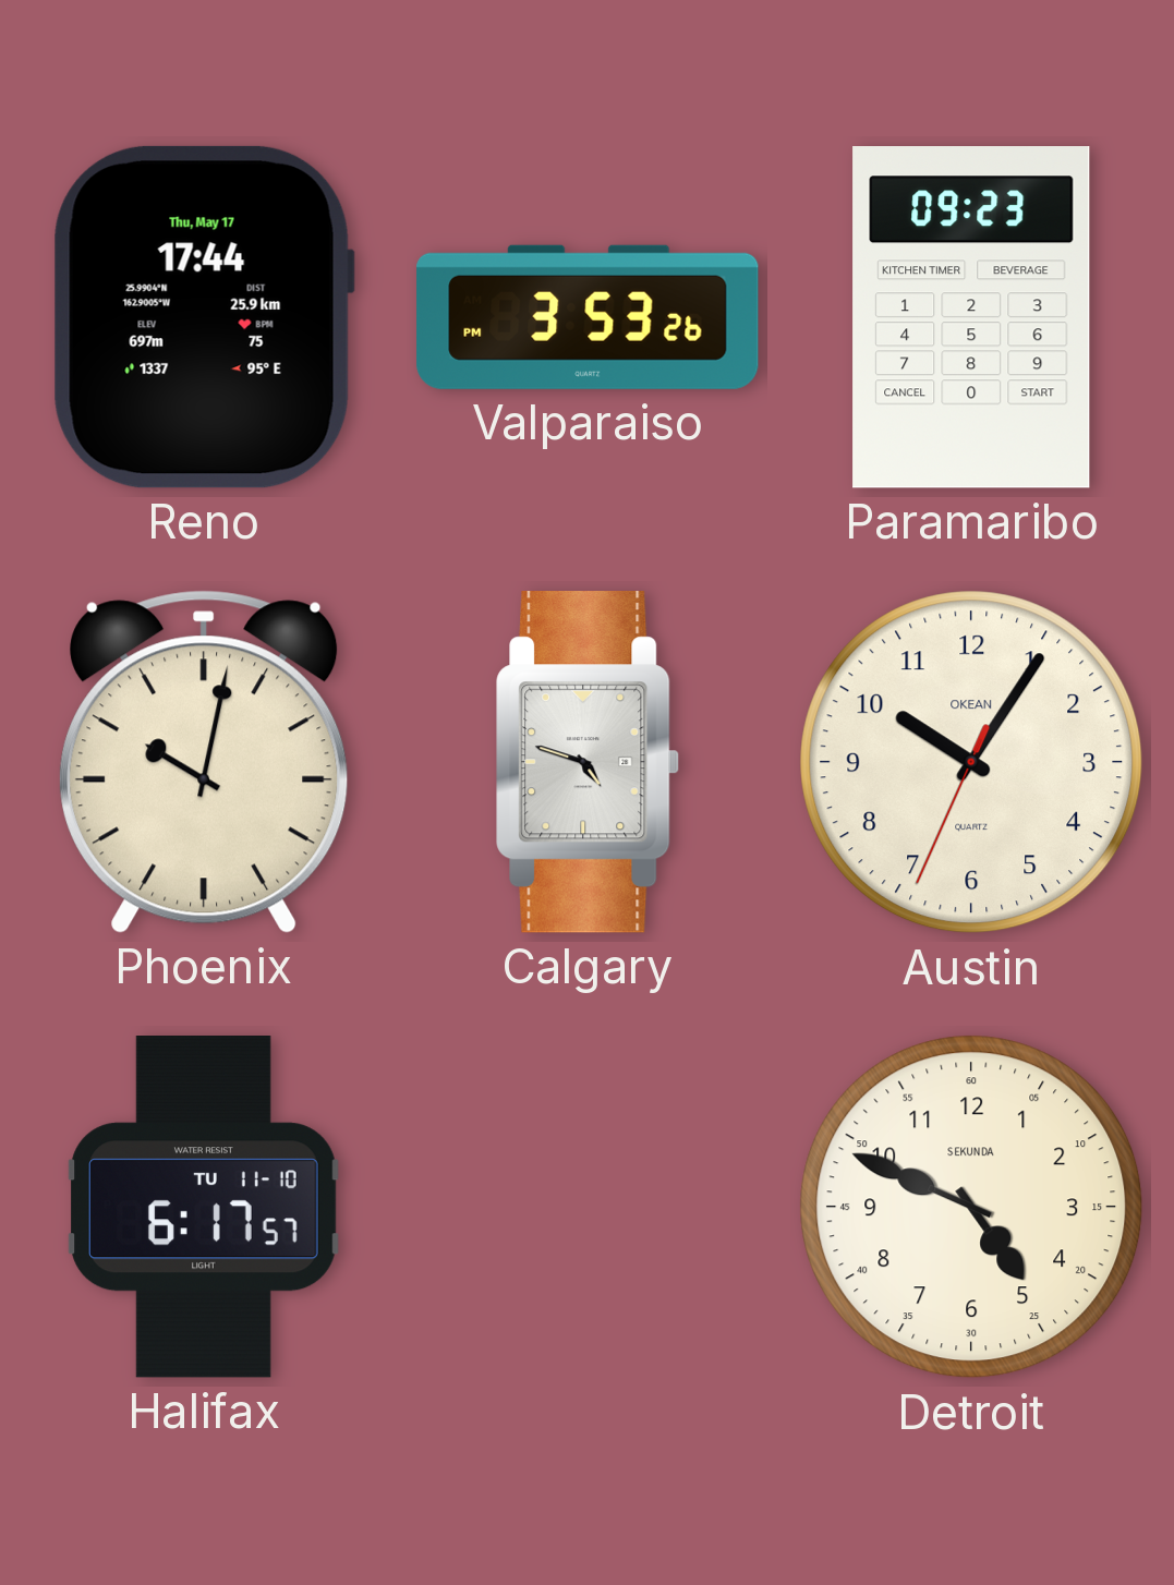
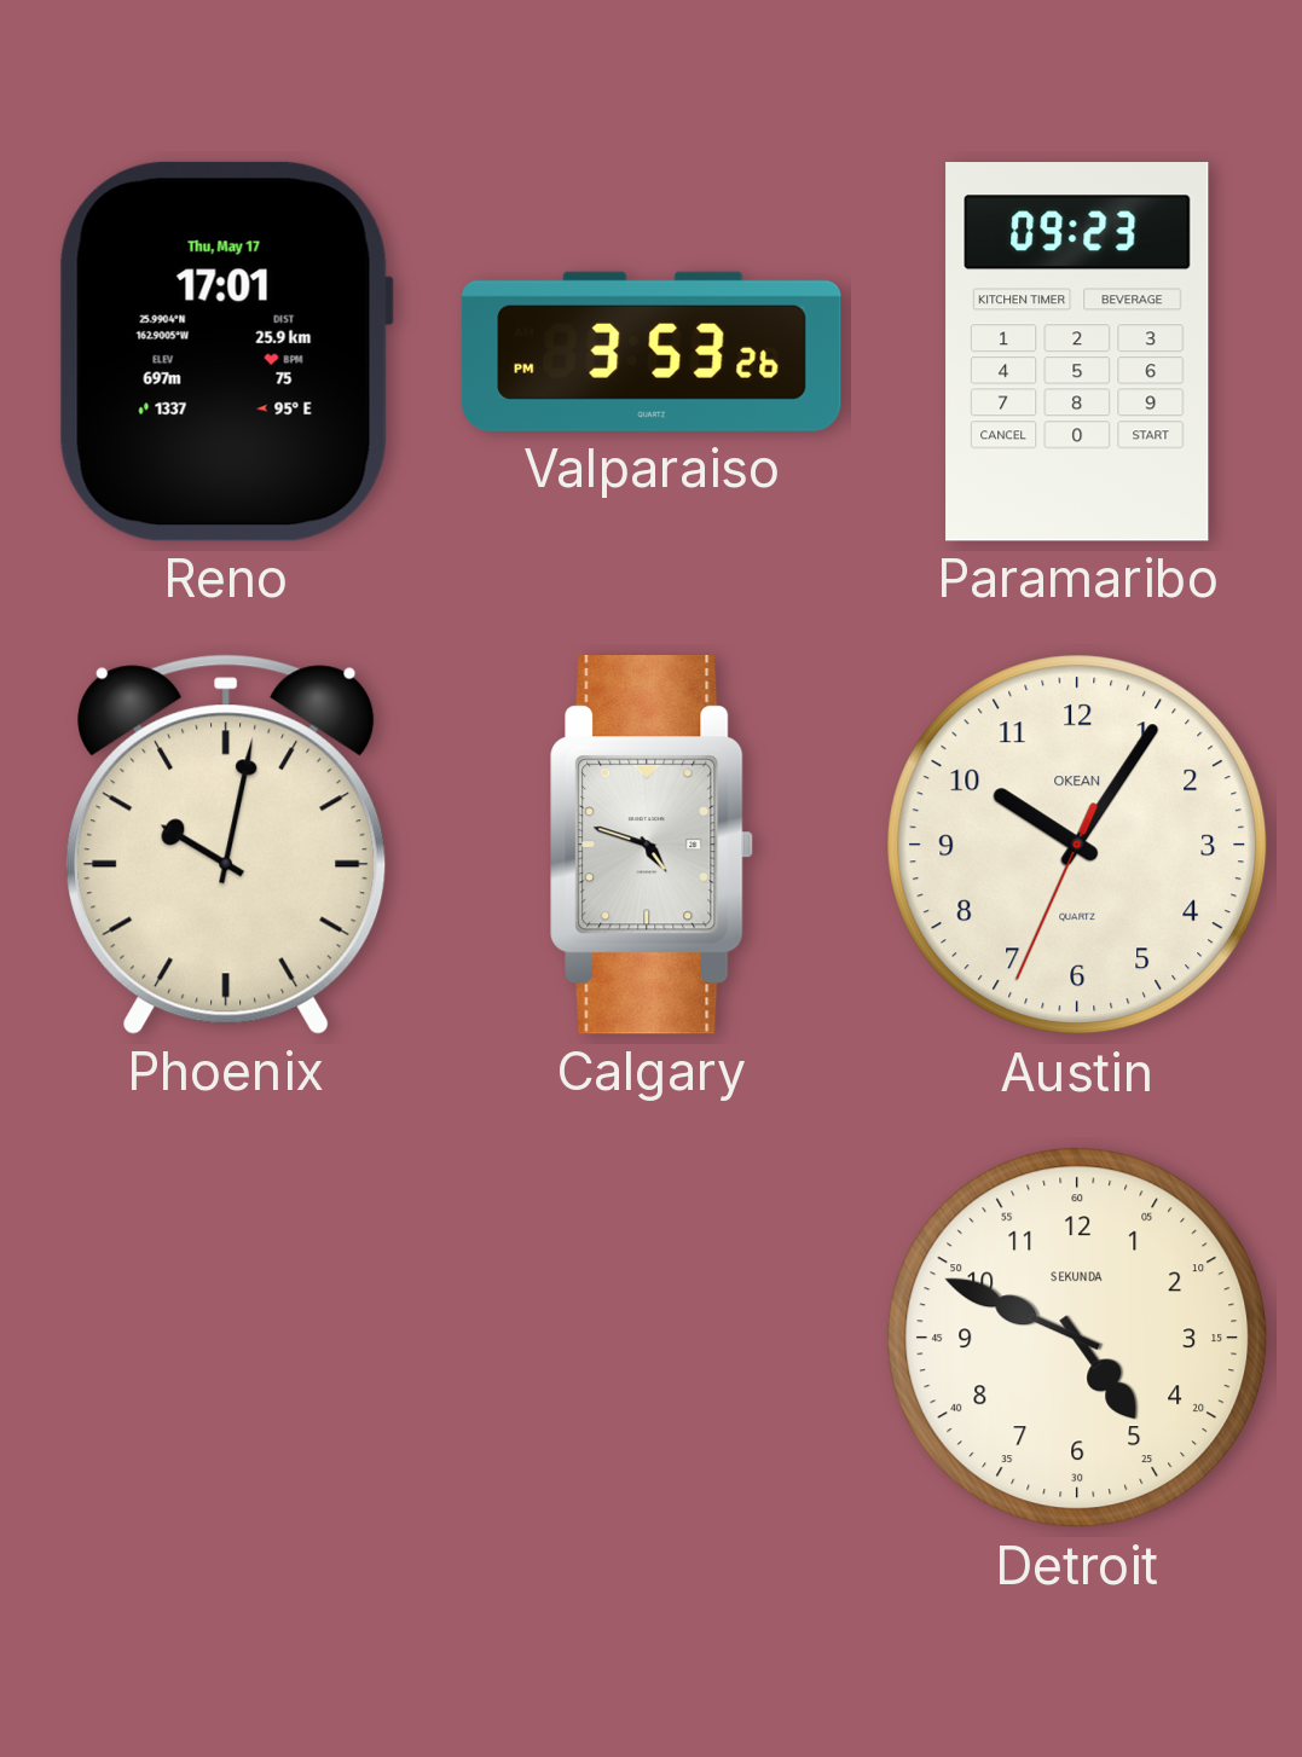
Reno: 17:44 -> 17:01
Halifax: 6:17 -> none
